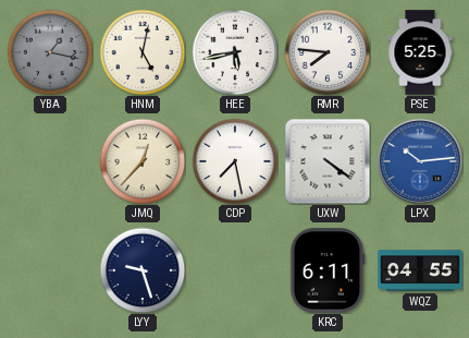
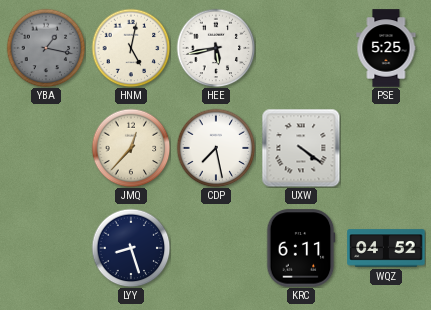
RMR: 7:46 -> none
LPX: 10:14 -> none
LYY: 9:27 -> 8:27
WQZ: 04:55 -> 04:52
